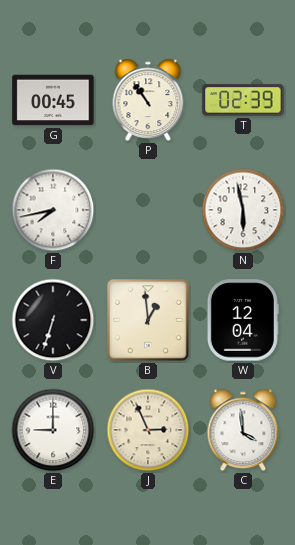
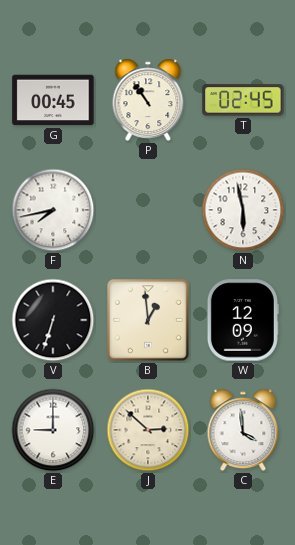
T: 02:39 -> 02:45
W: 12:04 -> 12:09
J: 2:56 -> 2:52
